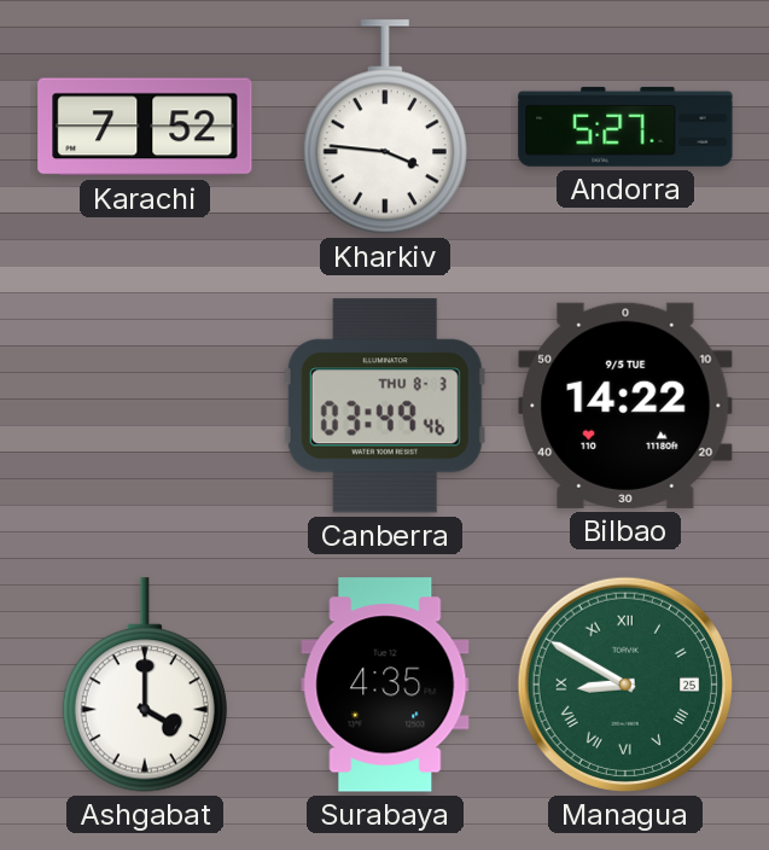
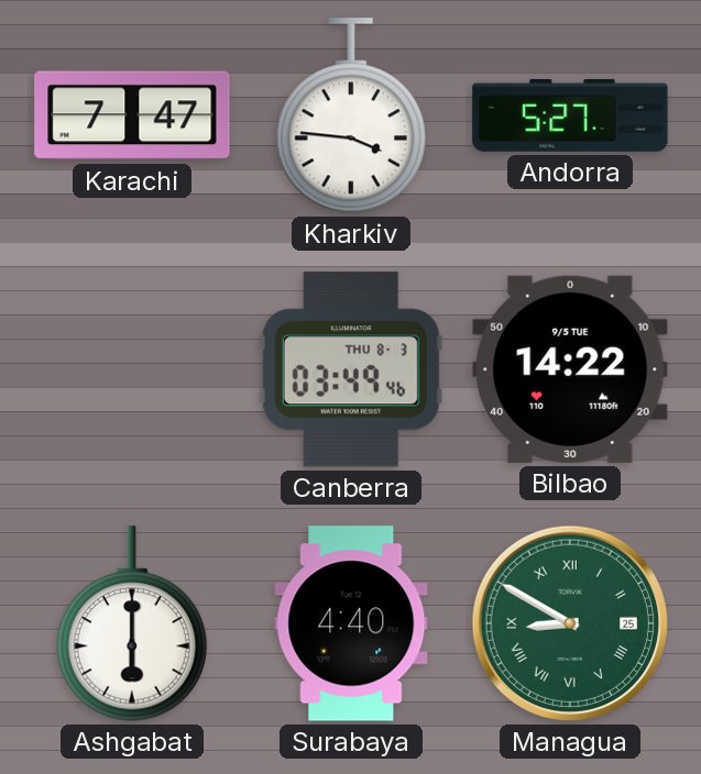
Karachi: 7:52 -> 7:47
Ashgabat: 4:00 -> 6:00
Surabaya: 4:35 -> 4:40
